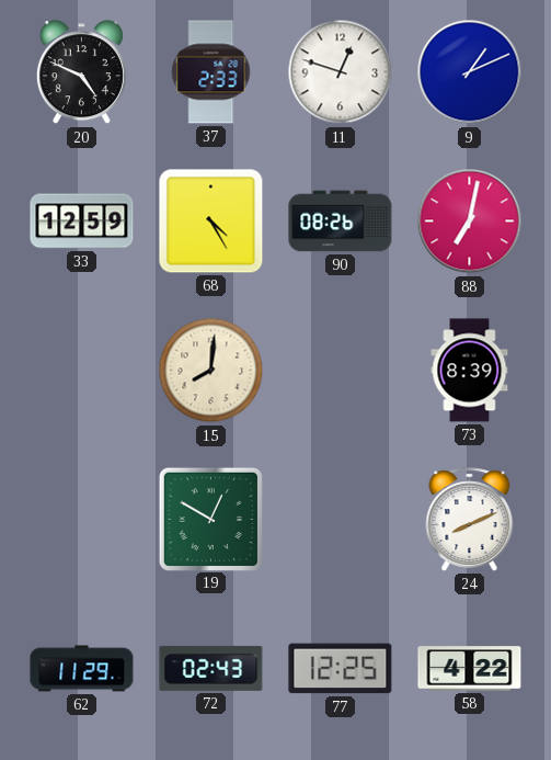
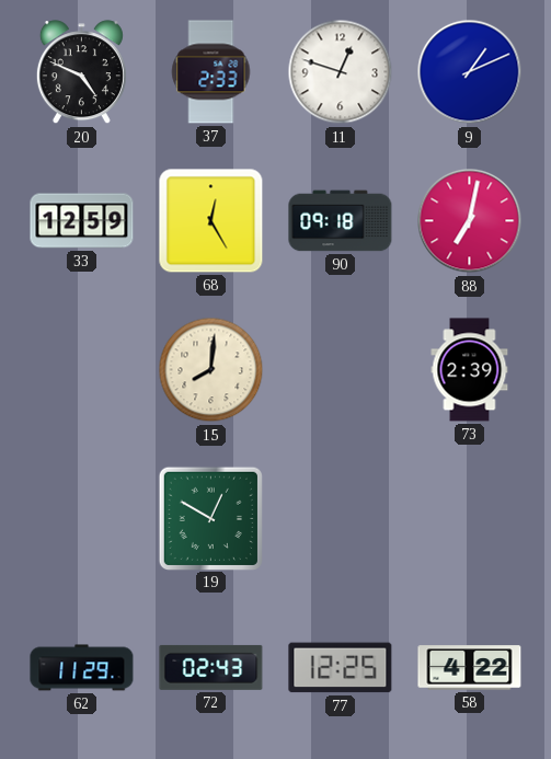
68: 4:25 -> 12:25
90: 08:26 -> 09:18
73: 8:39 -> 2:39
24: 8:11 -> none
